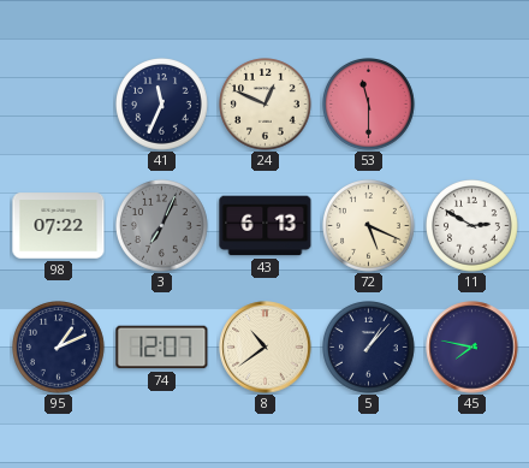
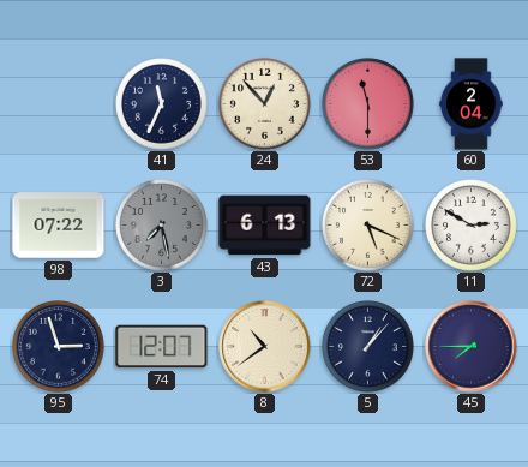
24: 12:49 -> 12:53
60: none -> 2:04
3: 7:04 -> 7:28
95: 1:11 -> 2:57
45: 7:47 -> 7:45
